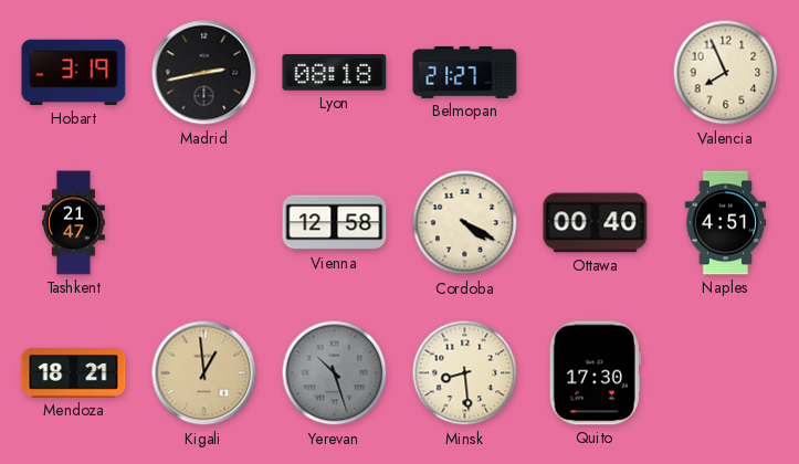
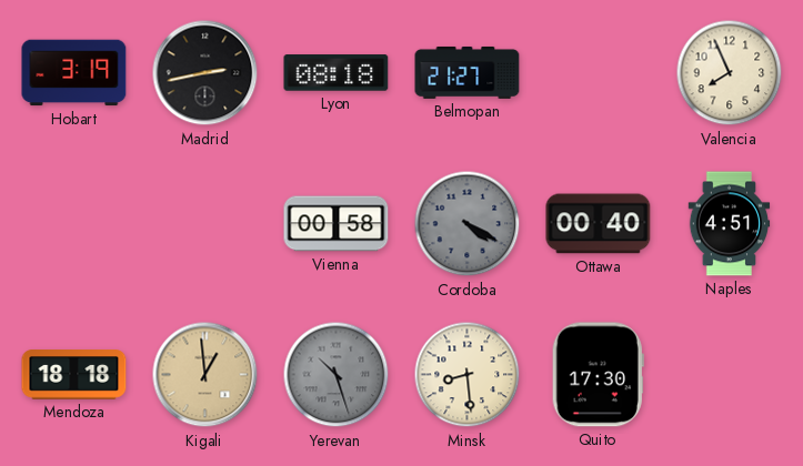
Tashkent: 21:47 -> none
Vienna: 12:58 -> 00:58
Cordoba dial: cream -> grey
Mendoza: 18:21 -> 18:18
